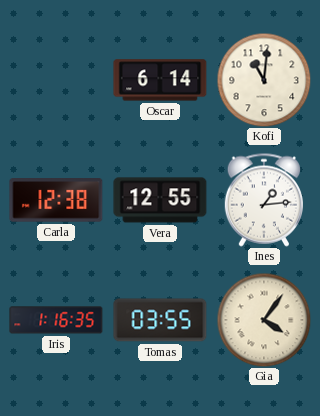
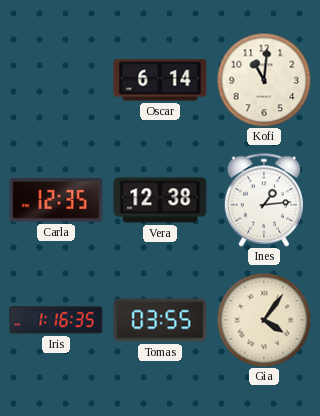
Carla: 12:38 -> 12:35
Vera: 12:55 -> 12:38
